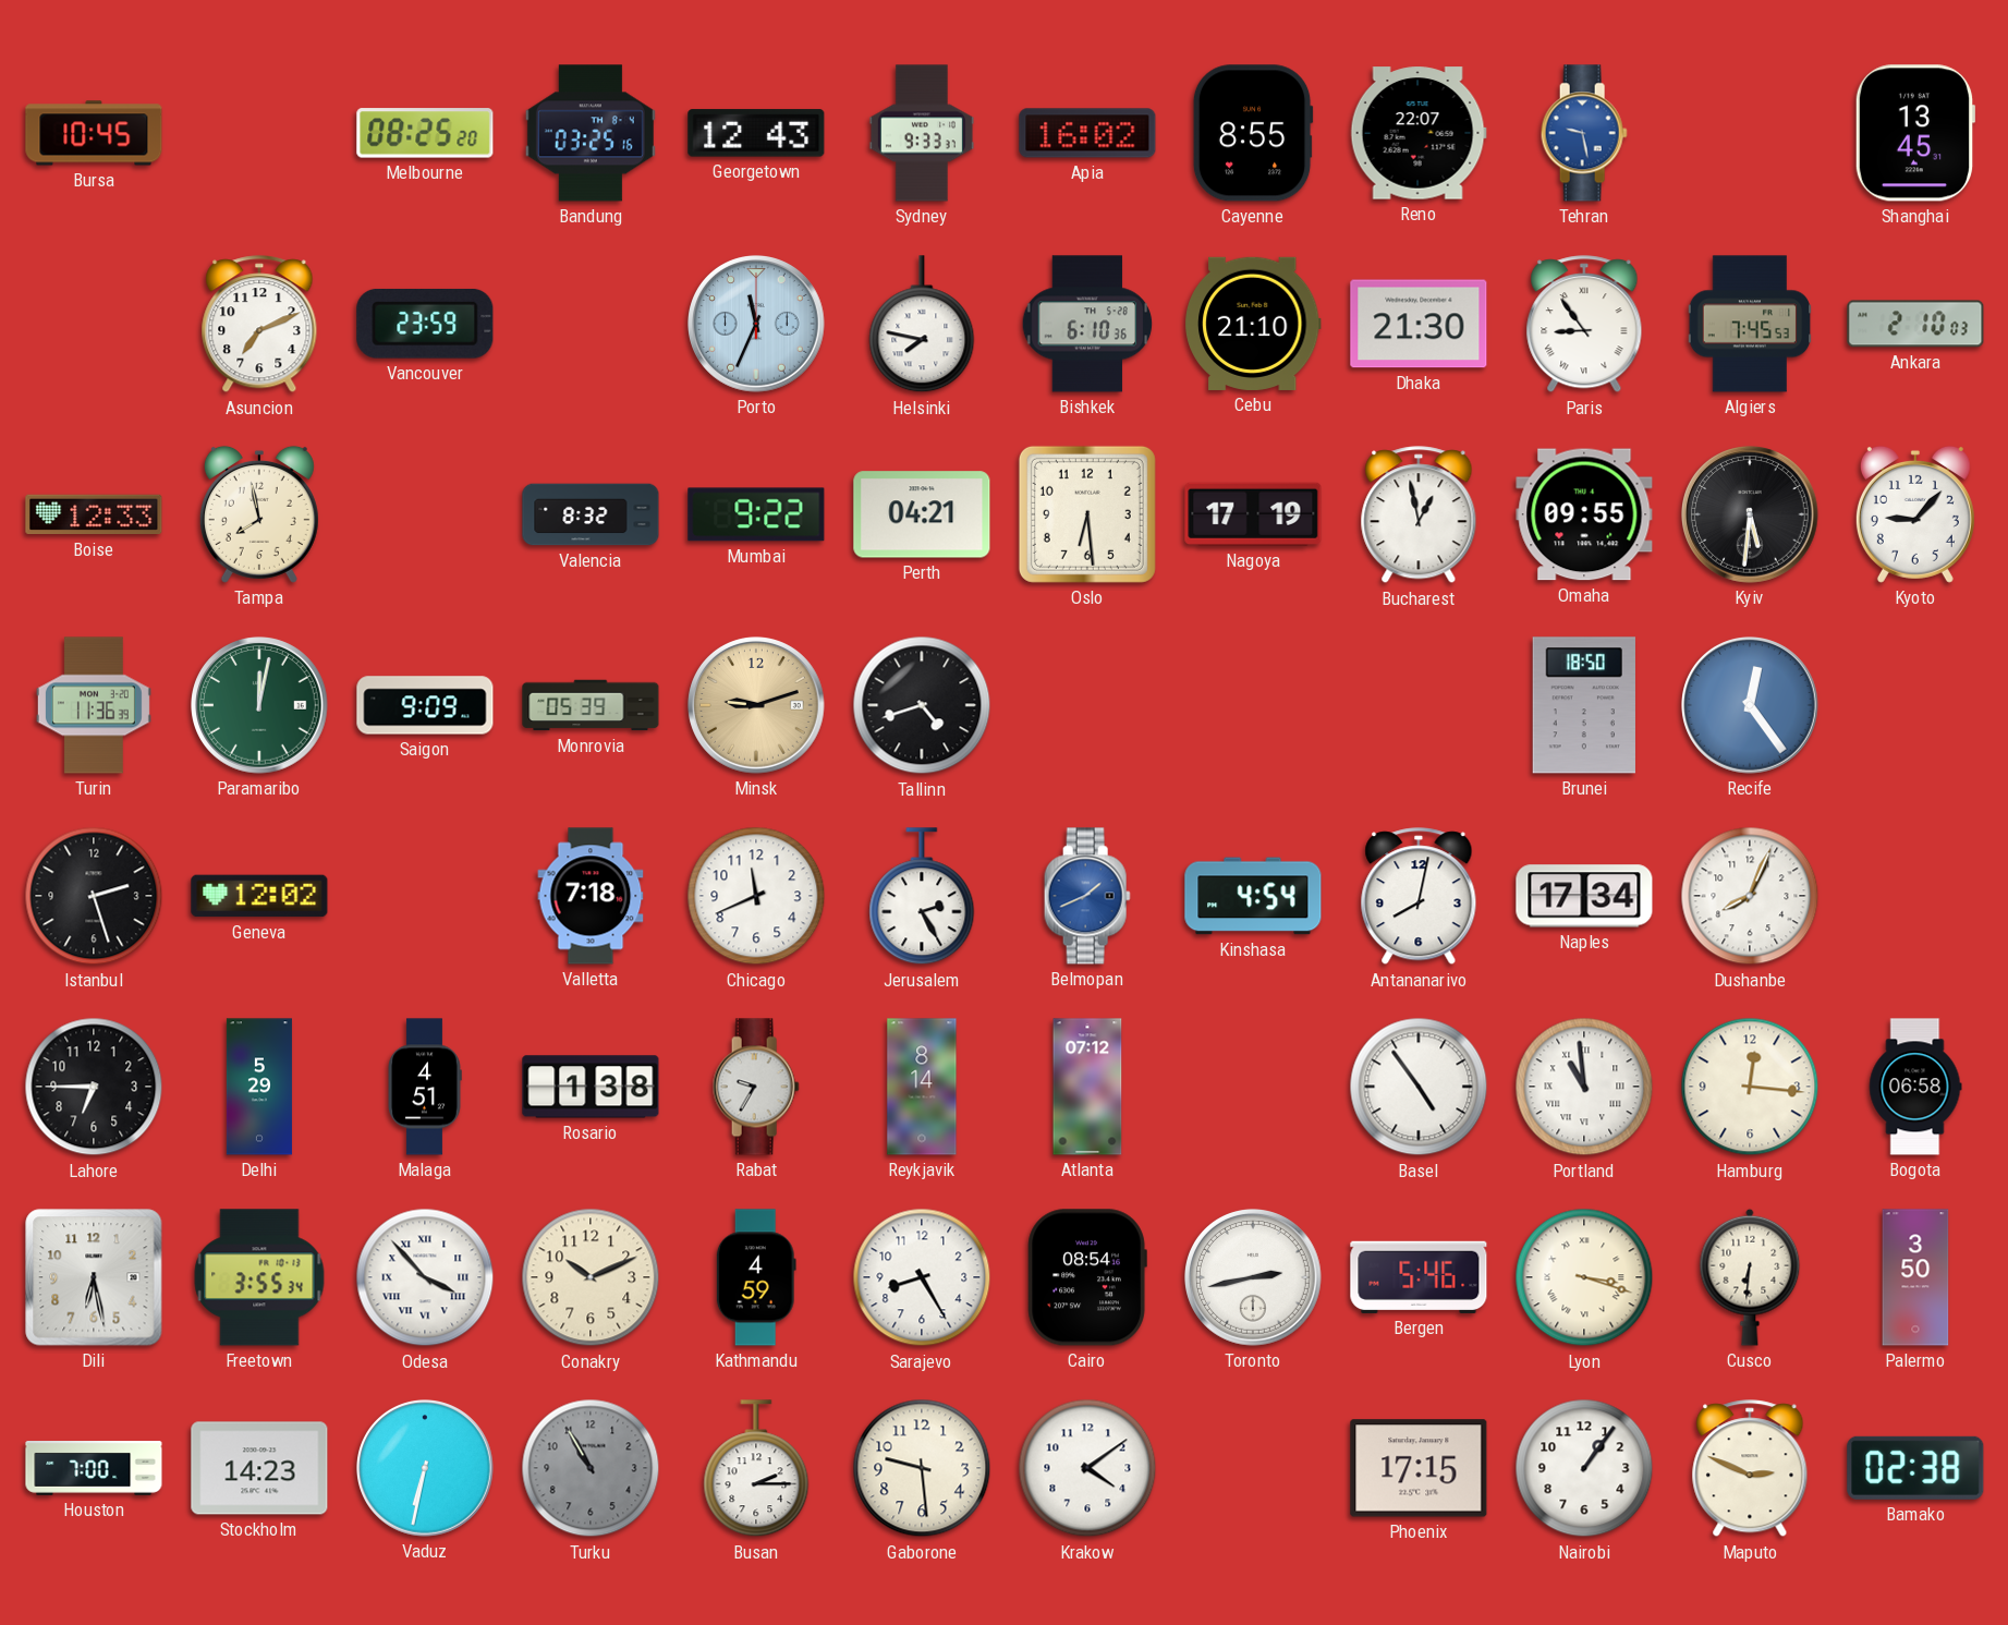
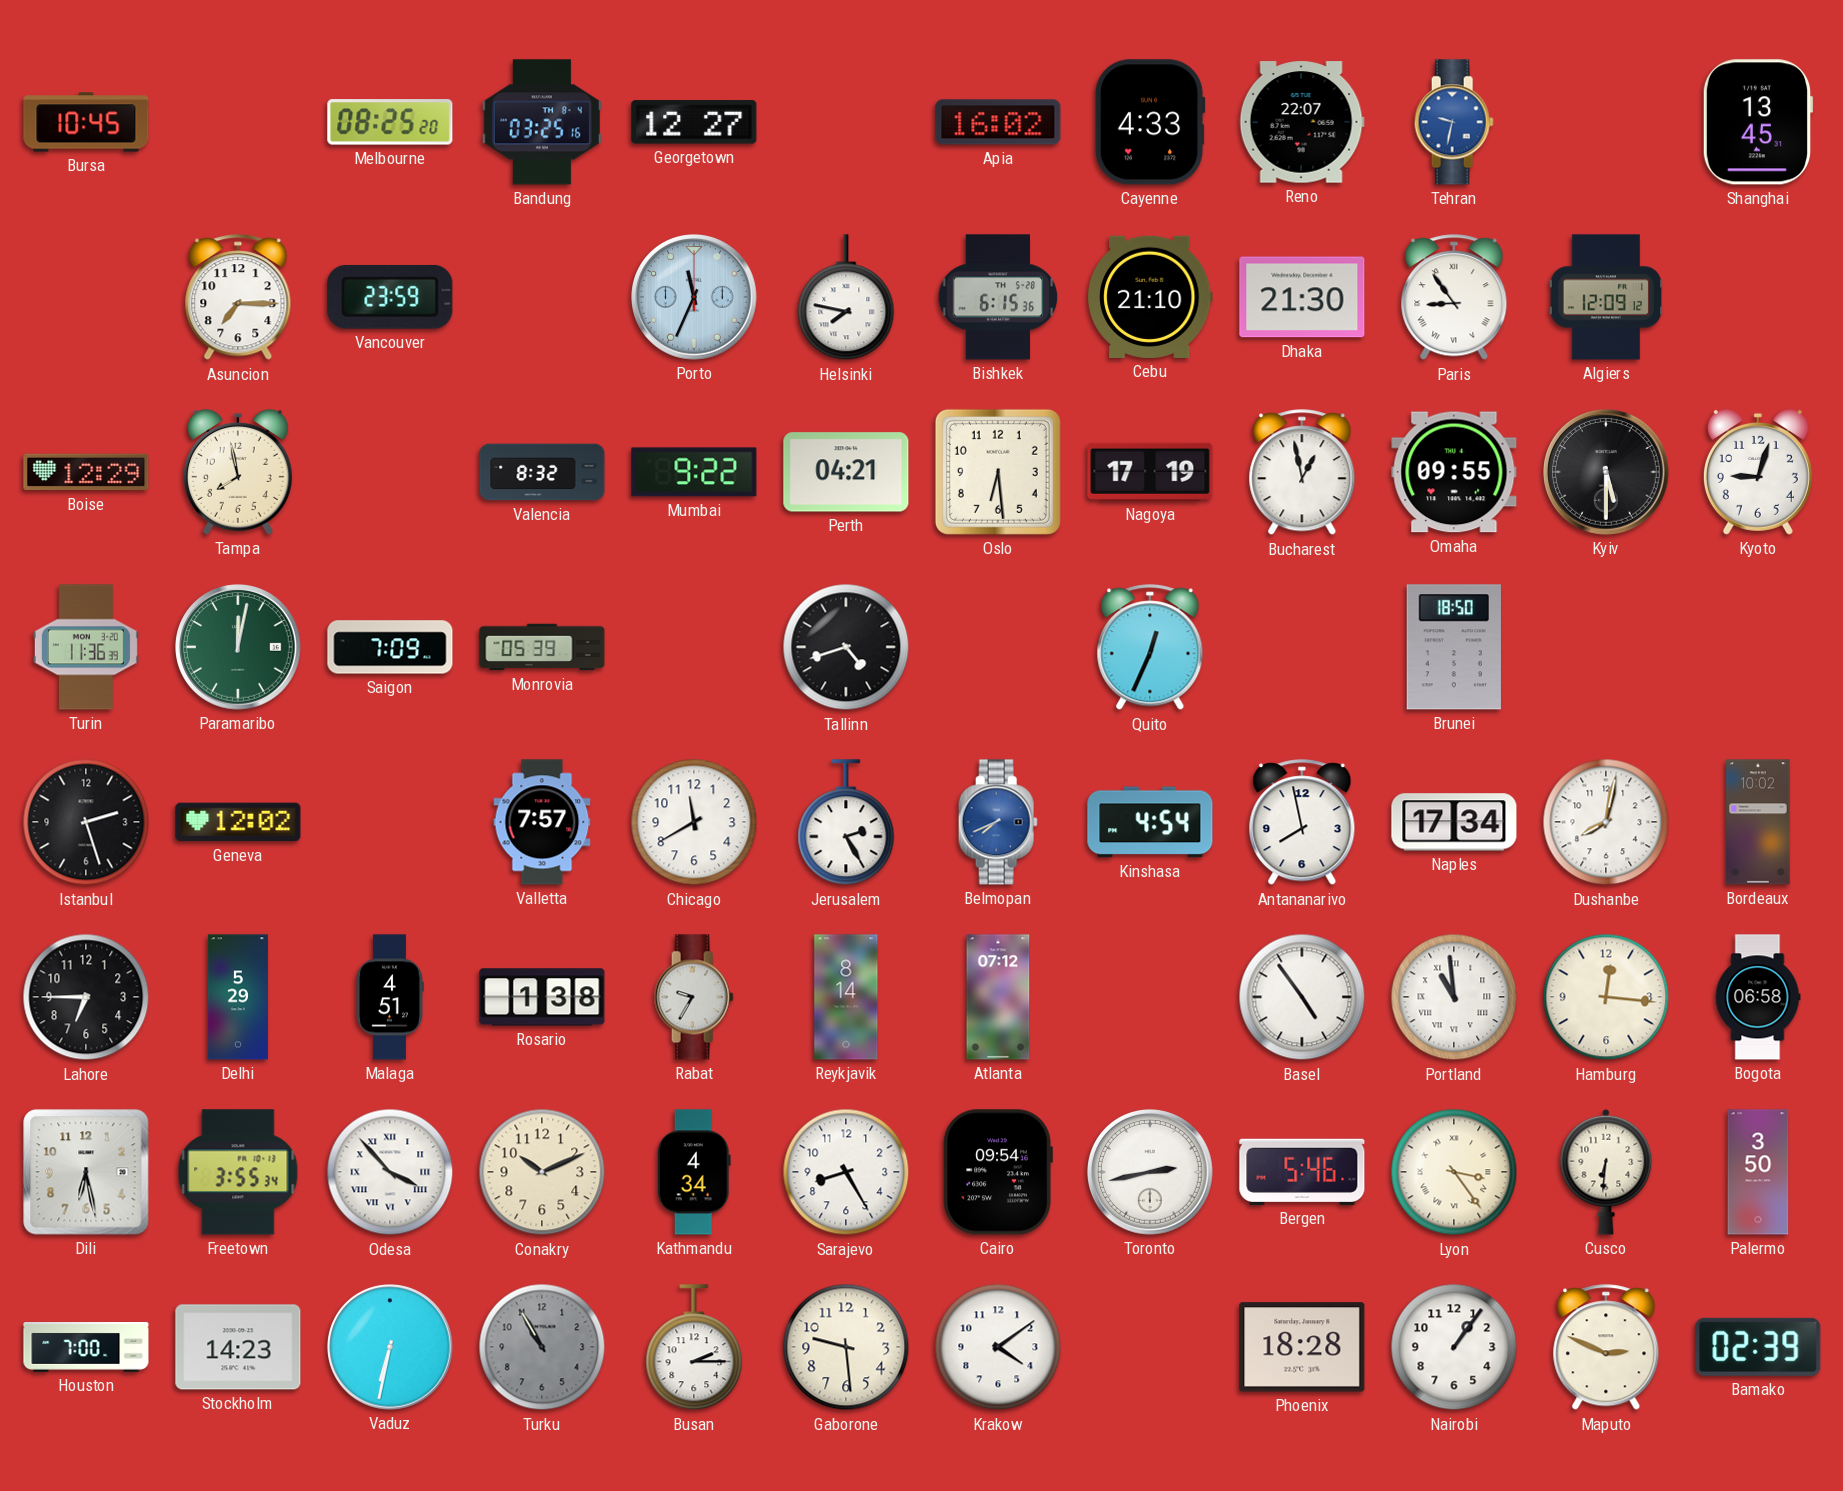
Georgetown: 12:43 -> 12:27
Sydney: 9:33 -> none
Cayenne: 8:55 -> 4:33
Tehran: 9:28 -> 9:32
Asuncion: 7:11 -> 7:15
Bishkek: 6:10 -> 6:15
Algiers: 7:45 -> 12:09
Ankara: 2:10 -> none
Boise: 12:33 -> 12:29
Kyiv: 5:31 -> 5:30
Kyoto: 9:07 -> 9:03
Saigon: 9:09 -> 7:09
Minsk: 9:12 -> none
Quito: none -> 12:34
Recife: 12:24 -> none
Valletta: 7:18 -> 7:57
Chicago: 11:41 -> 11:40
Belmopan: 1:41 -> 7:41
Antananarivo: 8:02 -> 7:58
Dushanbe: 8:04 -> 8:02
Bordeaux: none -> 10:02
Kathmandu: 4:59 -> 4:34
Cairo: 08:54 -> 09:54
Lyon: 3:18 -> 3:24
Phoenix: 17:15 -> 18:28
Bamako: 02:38 -> 02:39
